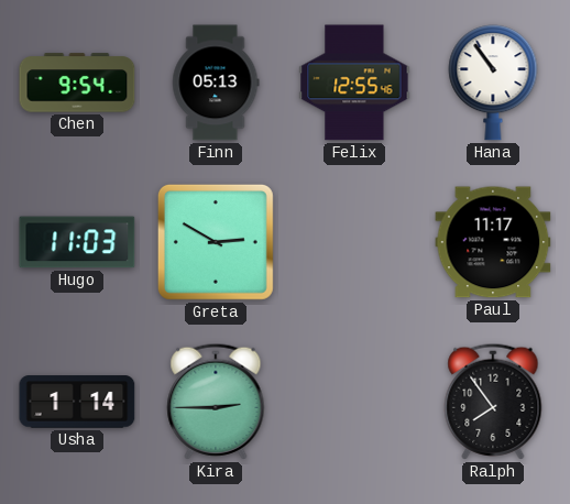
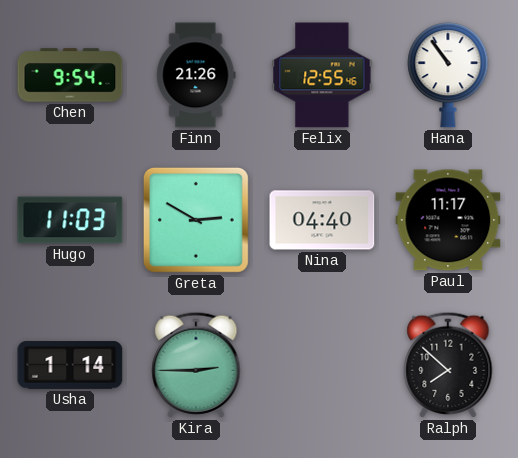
Finn: 05:13 -> 21:26
Nina: none -> 04:40
Ralph: 7:54 -> 7:52
